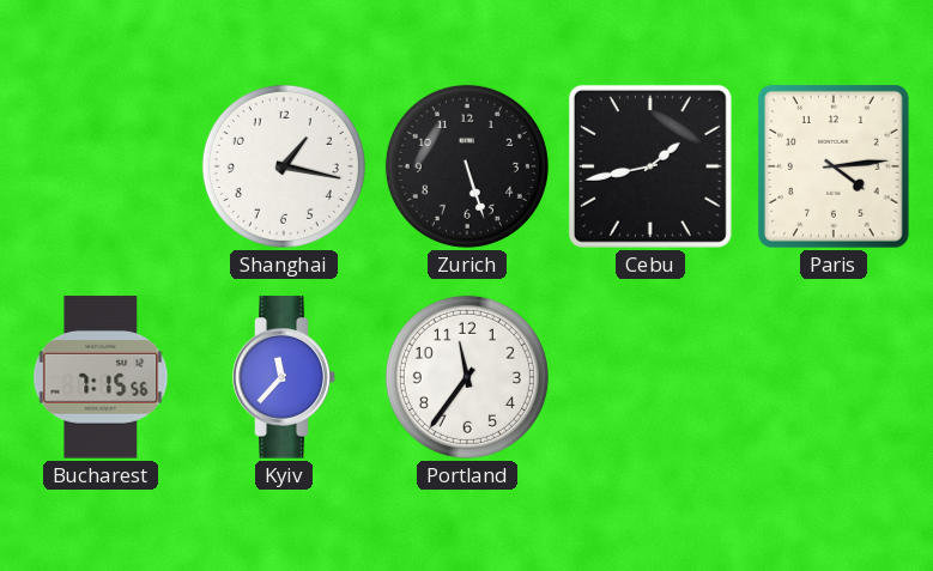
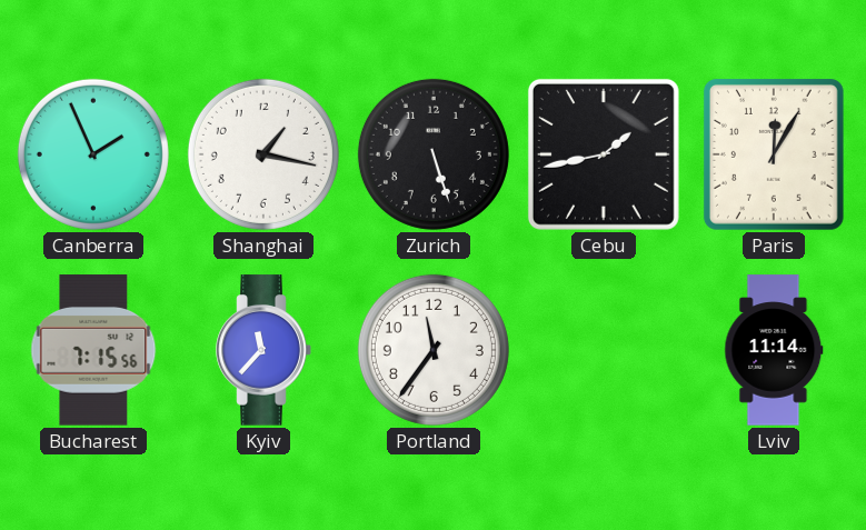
Canberra: none -> 1:56
Paris: 4:14 -> 12:05
Lviv: none -> 11:14
